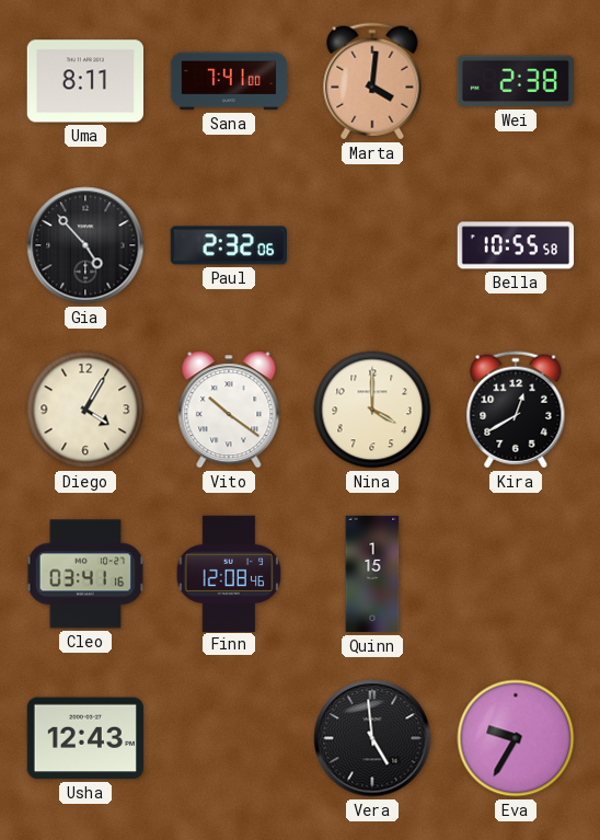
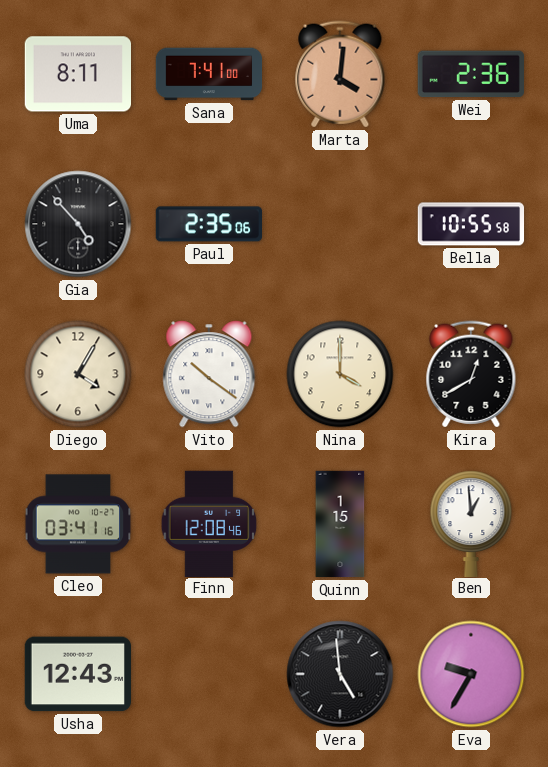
Wei: 2:38 -> 2:36
Paul: 2:32 -> 2:35
Ben: none -> 12:59
